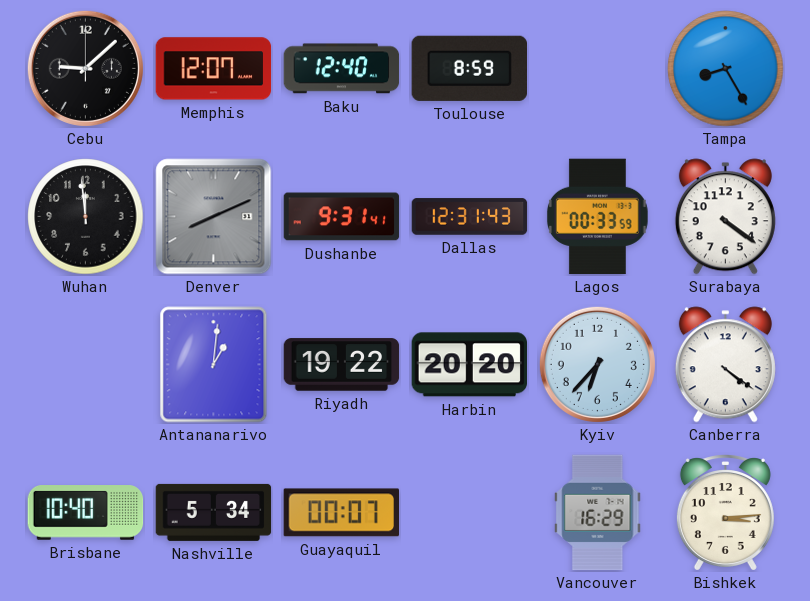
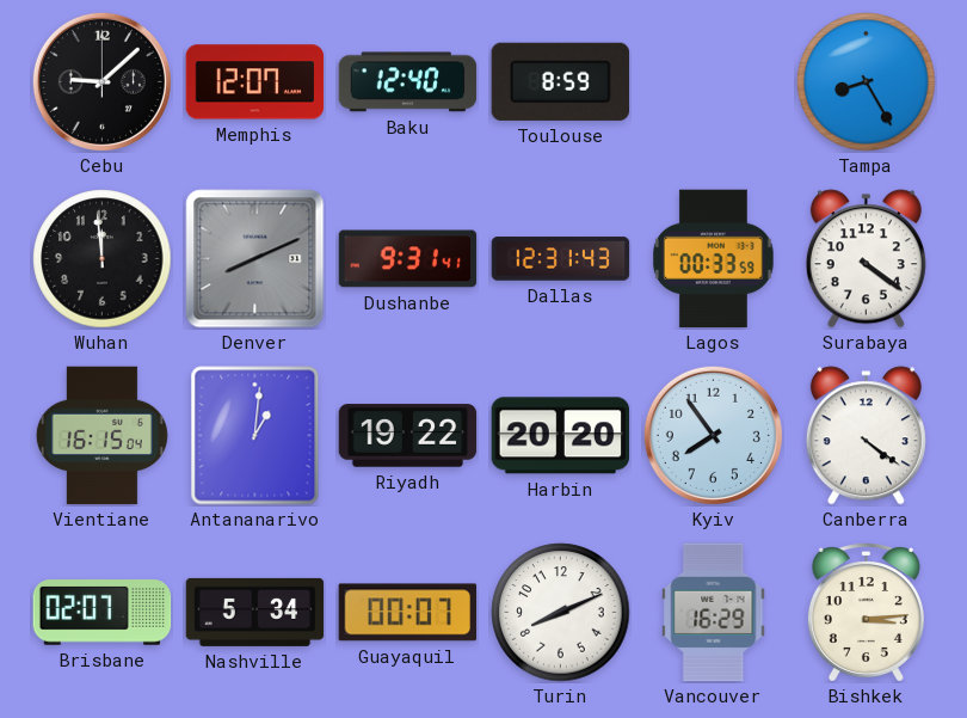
Vientiane: none -> 16:15
Kyiv: 6:37 -> 7:54
Brisbane: 10:40 -> 02:07
Turin: none -> 8:11
